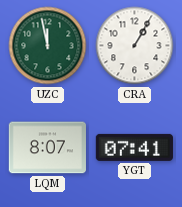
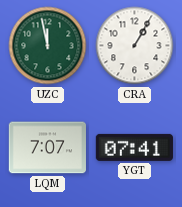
LQM: 8:07 -> 7:07
